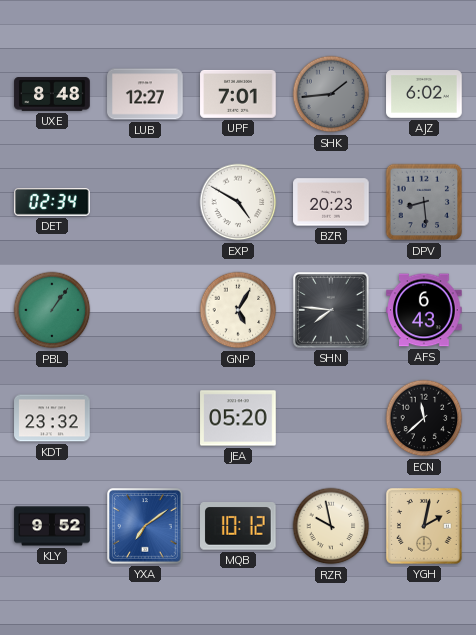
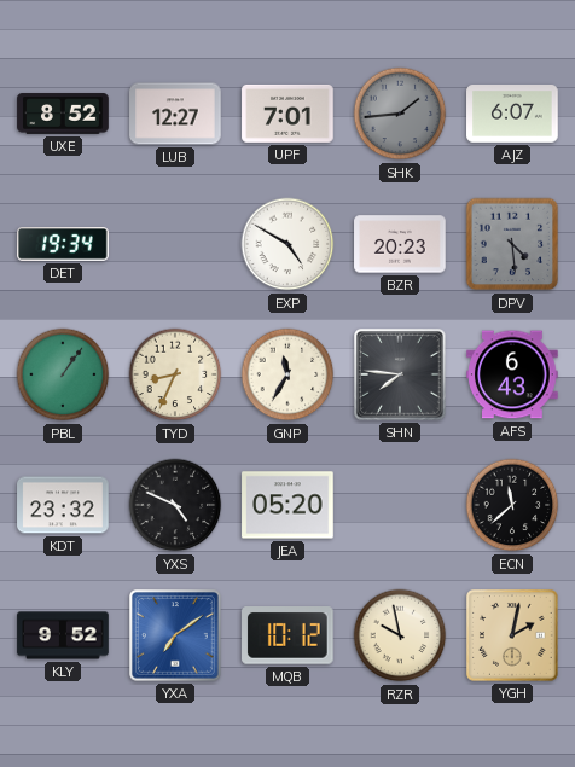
UXE: 8:48 -> 8:52
AJZ: 6:02 -> 6:07
DET: 02:34 -> 19:34
DPV: 8:29 -> 4:29
TYD: none -> 8:34
GNP: 5:05 -> 11:35
YXS: none -> 4:49
